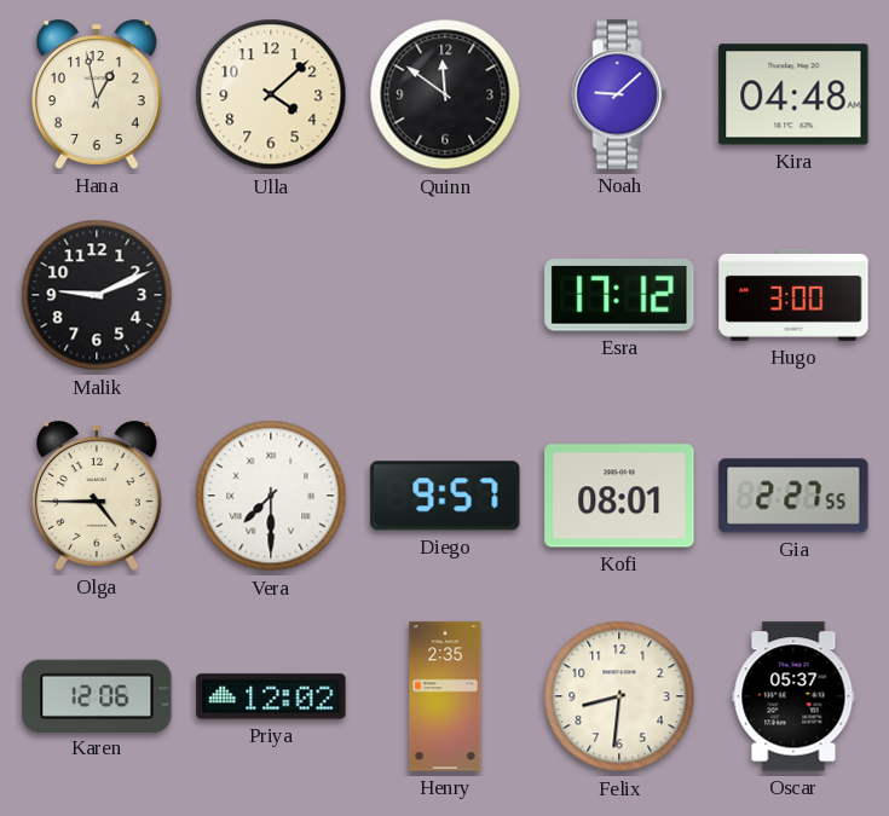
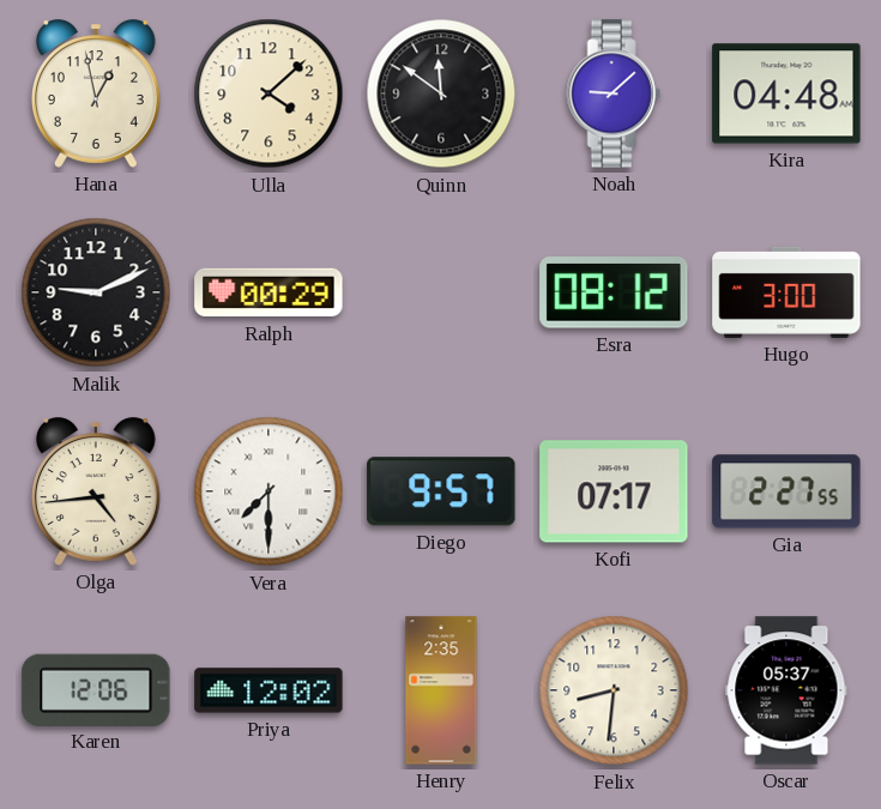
Ralph: none -> 00:29
Esra: 17:12 -> 08:12
Olga: 4:45 -> 4:44
Kofi: 08:01 -> 07:17
